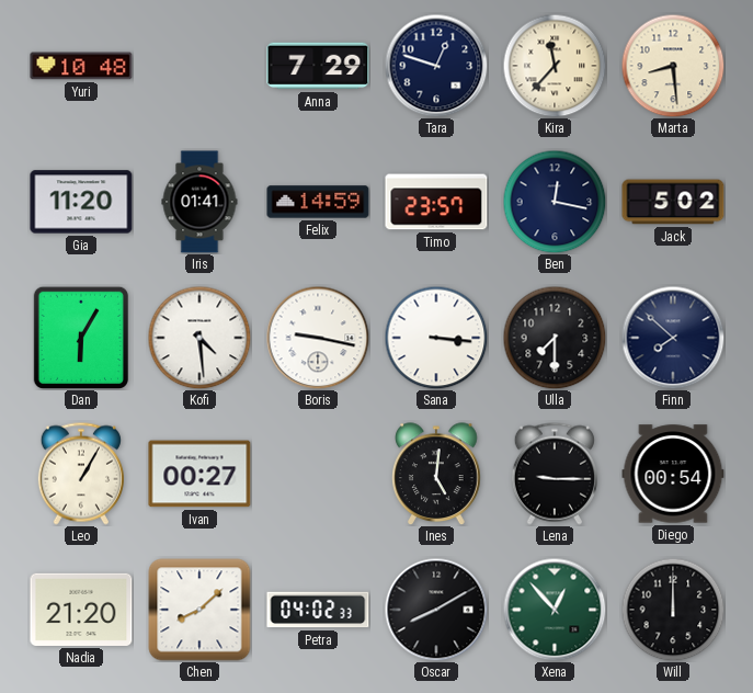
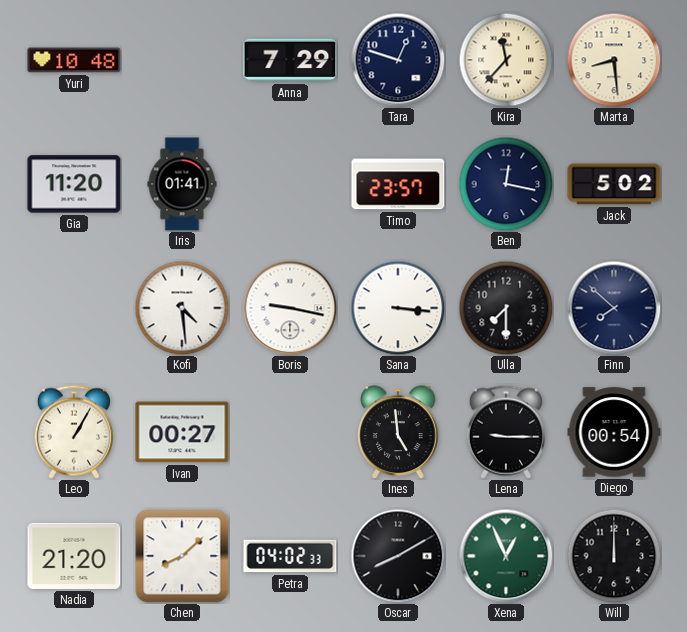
Felix: 14:59 -> none
Dan: 6:05 -> none
Ines: 5:01 -> 4:59
Xena: 12:53 -> 12:56
